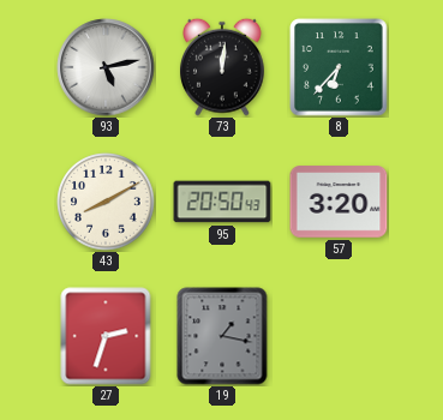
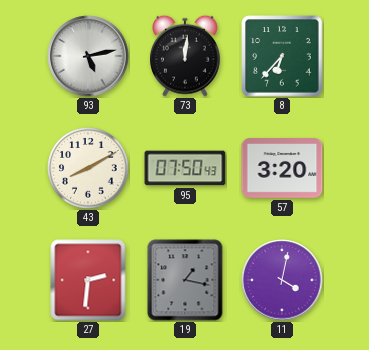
95: 20:50 -> 07:50
27: 2:33 -> 2:31
11: none -> 4:02
